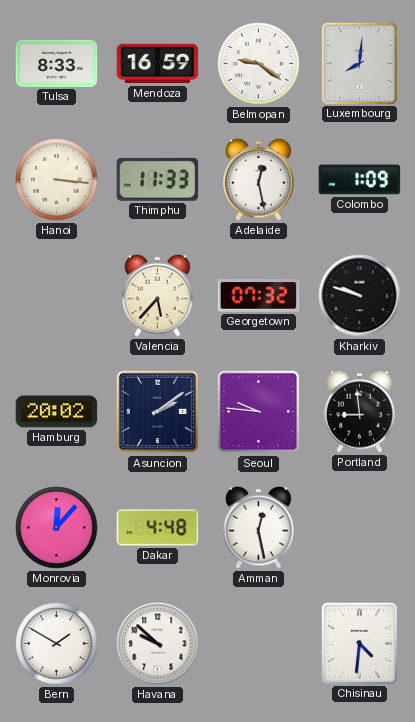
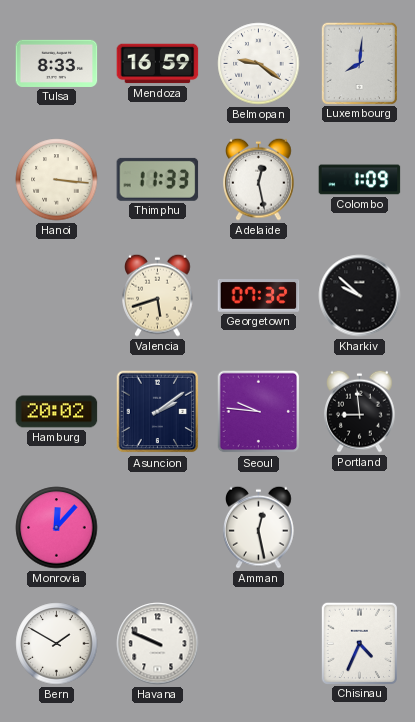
Valencia: 5:37 -> 5:42
Kharkiv: 9:48 -> 9:52
Dakar: 4:48 -> none
Havana: 9:52 -> 9:49
Chisinau: 4:31 -> 4:34
